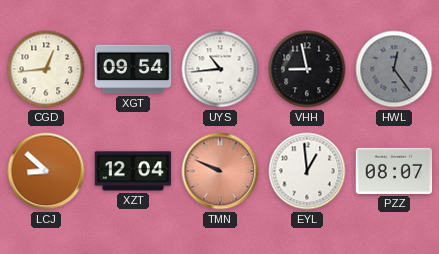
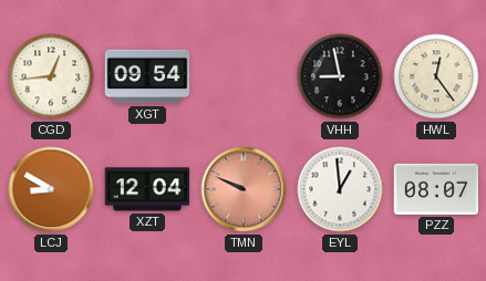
UYS: 10:44 -> none
HWL dial: grey -> cream
LCJ: 8:52 -> 8:50
